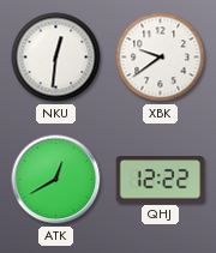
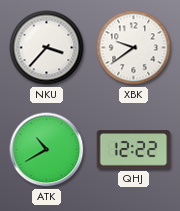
NKU: 12:31 -> 3:37
ATK: 12:40 -> 10:40
